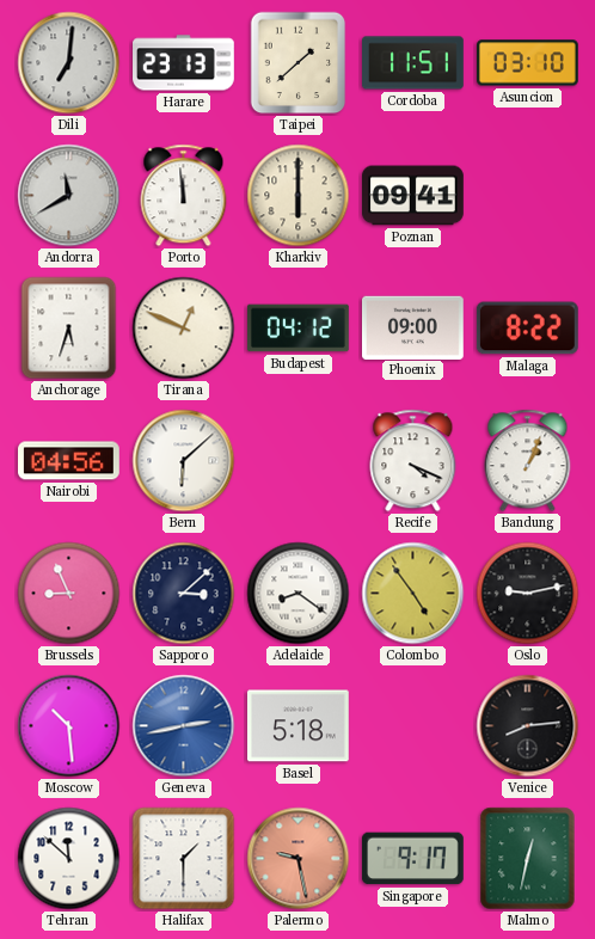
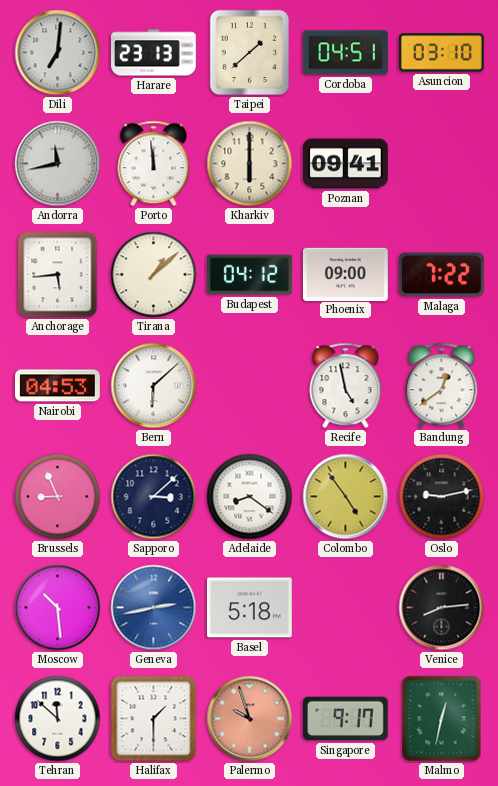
Cordoba: 11:51 -> 04:51
Andorra: 11:40 -> 11:43
Anchorage: 5:33 -> 5:44
Tirana: 12:49 -> 1:08
Malaga: 8:22 -> 7:22
Nairobi: 04:56 -> 04:53
Recife: 4:19 -> 4:58
Bandung: 1:04 -> 12:39
Palermo: 9:28 -> 9:57
